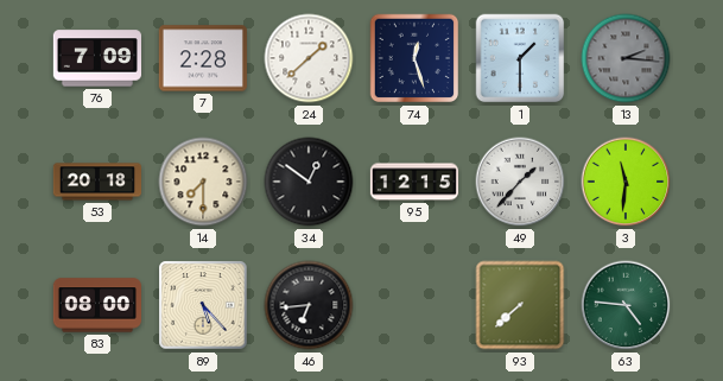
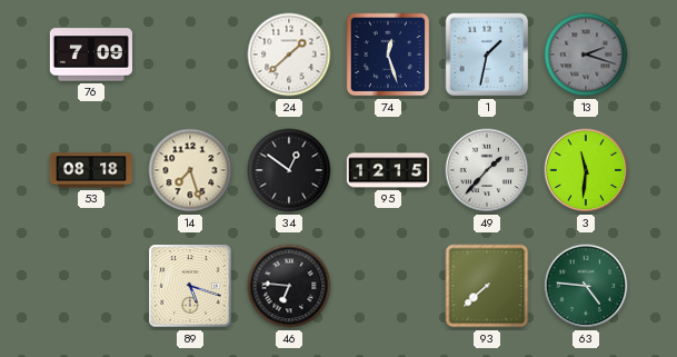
7: 2:28 -> none
1: 1:30 -> 1:32
13: 2:16 -> 2:18
53: 20:18 -> 08:18
14: 7:30 -> 7:27
83: 08:00 -> none
89: 5:23 -> 5:18
46: 6:44 -> 6:46
